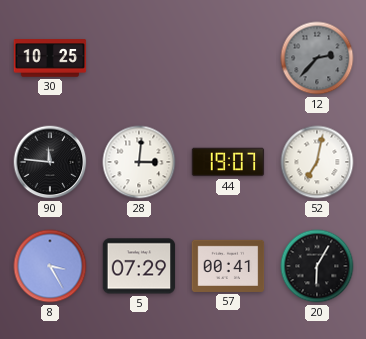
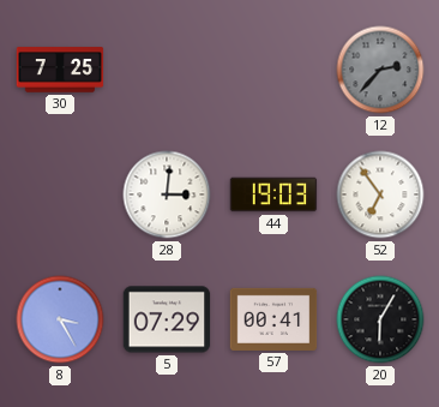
30: 10:25 -> 7:25
90: 11:46 -> none
44: 19:07 -> 19:03
52: 7:02 -> 6:54
